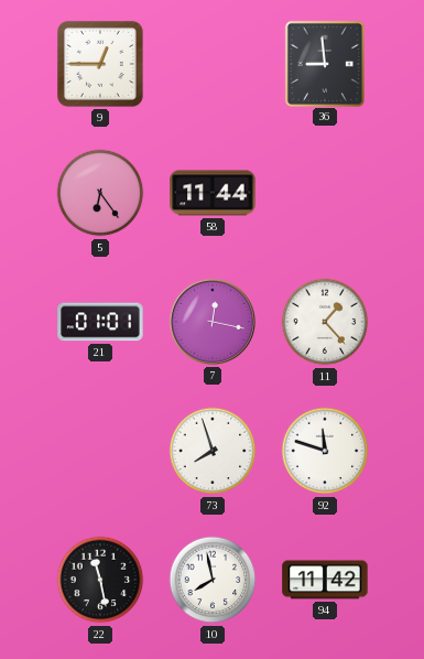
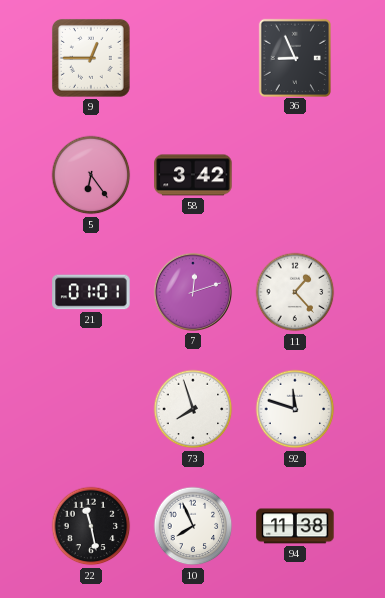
36: 8:59 -> 8:56
58: 11:44 -> 3:42
7: 12:17 -> 12:12
10: 7:58 -> 7:56
94: 11:42 -> 11:38
